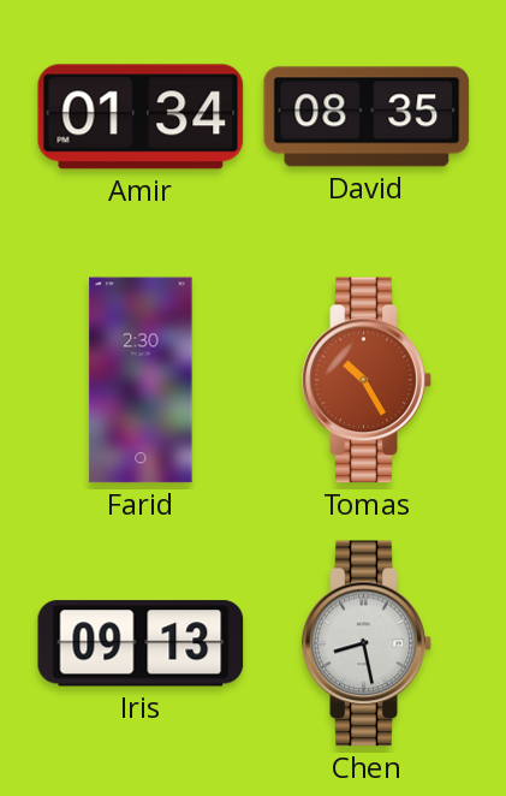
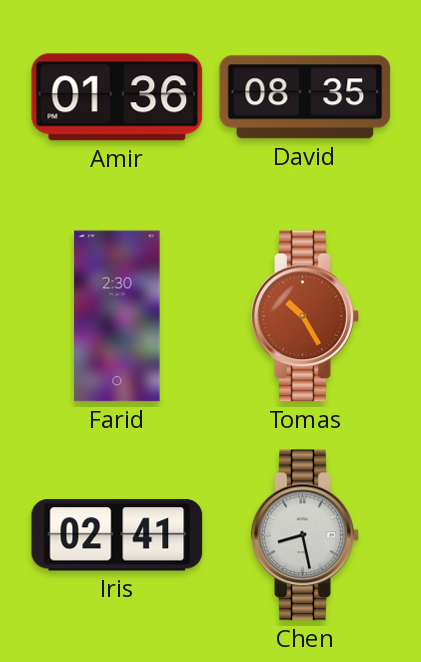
Amir: 01:34 -> 01:36
Iris: 09:13 -> 02:41
